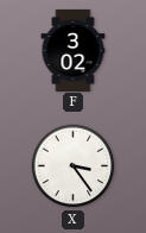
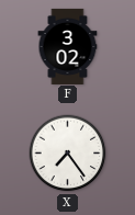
X: 3:24 -> 7:24
